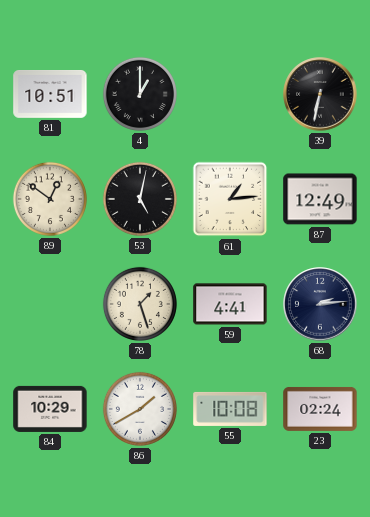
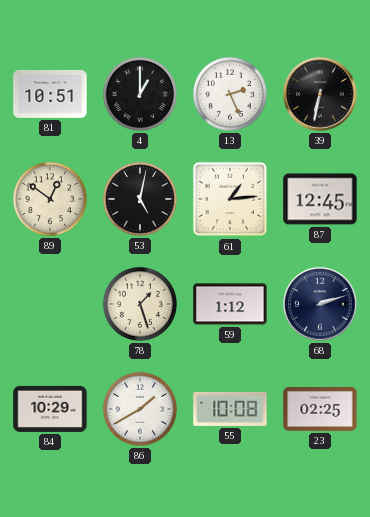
13: none -> 2:26
87: 12:49 -> 12:45
59: 4:41 -> 1:12
68: 2:14 -> 2:12
23: 02:24 -> 02:25
